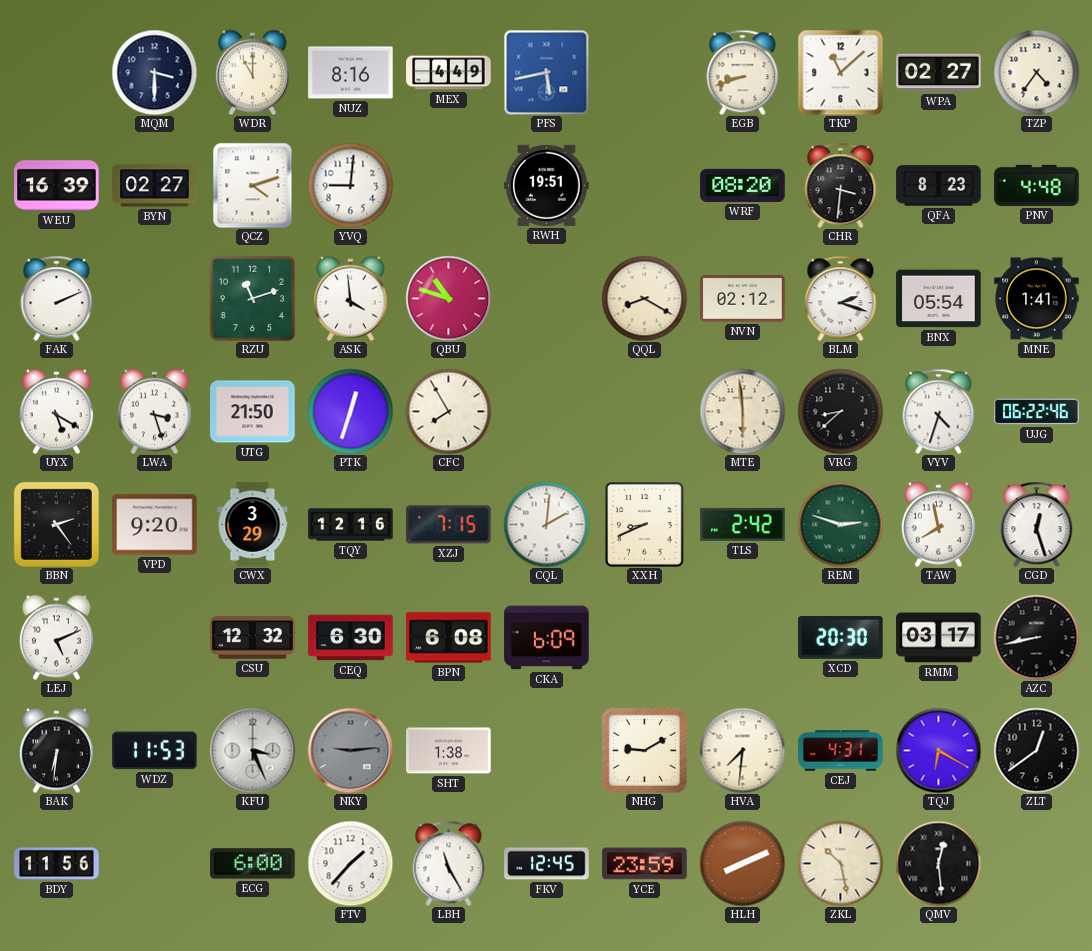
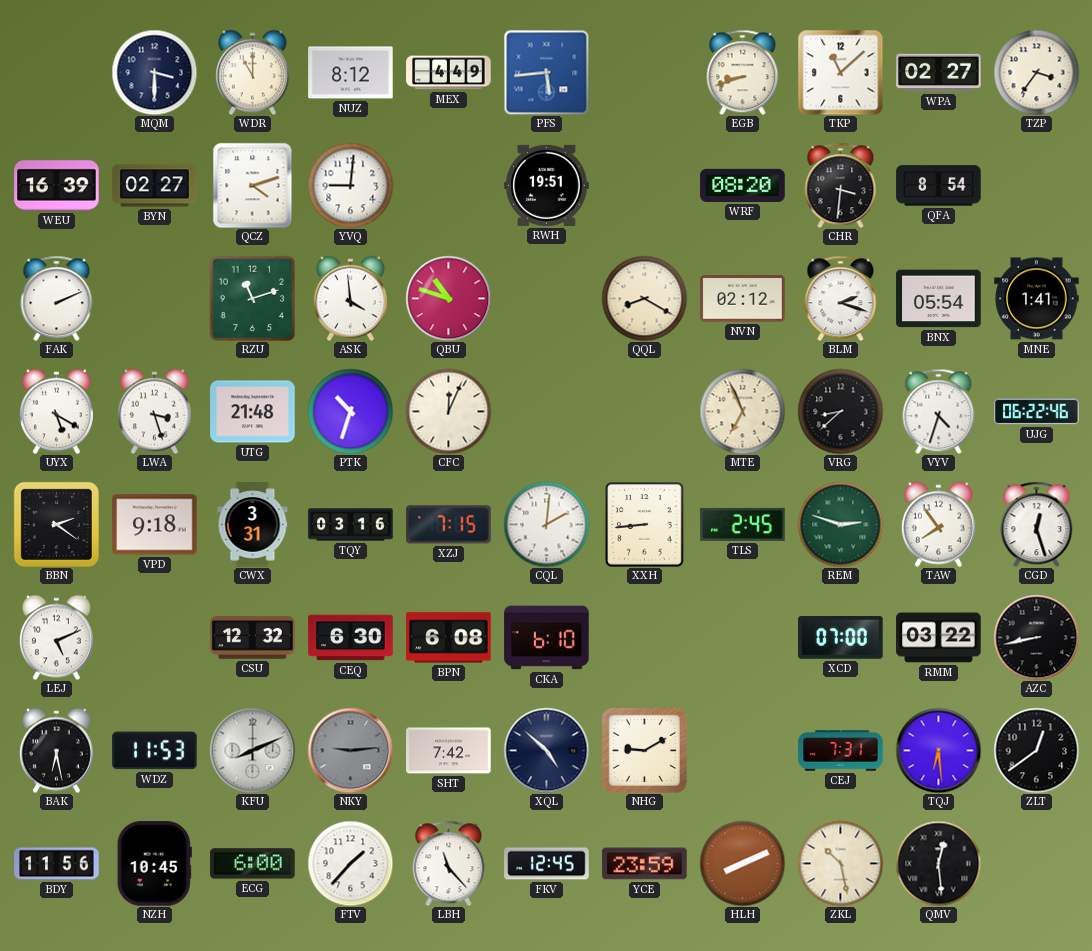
NUZ: 8:16 -> 8:12
PFS: 5:43 -> 5:44
TZP: 4:36 -> 3:36
QFA: 8:23 -> 8:54
PNV: 4:48 -> none
UTG: 21:50 -> 21:48
PTK: 12:33 -> 10:33
CFC: 7:55 -> 12:04
MTE: 5:59 -> 6:56
BBN: 2:24 -> 2:21
VPD: 9:20 -> 9:18
CWX: 3:29 -> 3:31
TQY: 12:16 -> 03:16
XXH: 8:41 -> 8:44
TLS: 2:42 -> 2:45
TAW: 7:58 -> 7:54
CKA: 6:09 -> 6:10
XCD: 20:30 -> 07:00
RMM: 03:17 -> 03:22
BAK: 6:31 -> 6:28
KFU: 3:26 -> 8:11
SHT: 1:38 -> 7:42
XQL: none -> 4:52
HVA: 7:31 -> none
CEJ: 4:31 -> 7:31
TQJ: 6:20 -> 6:29
NZH: none -> 10:45
LBH: 11:25 -> 11:23
